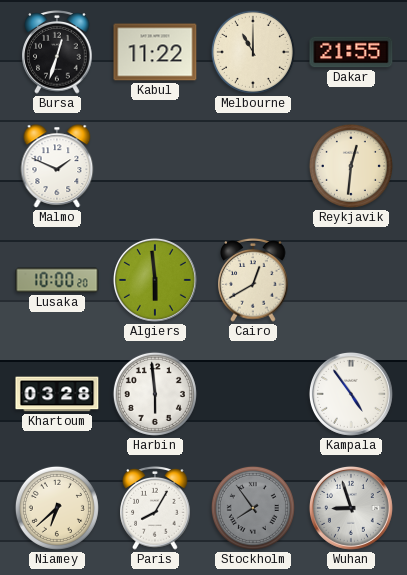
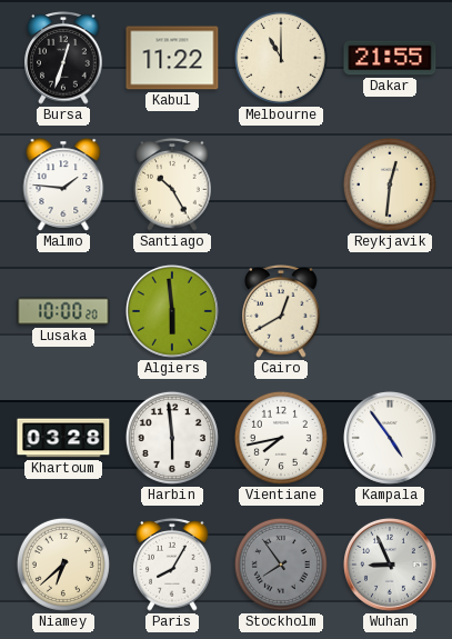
Malmo: 1:49 -> 1:46
Santiago: none -> 10:25
Vientiane: none -> 7:43
Wuhan: 8:57 -> 8:56
